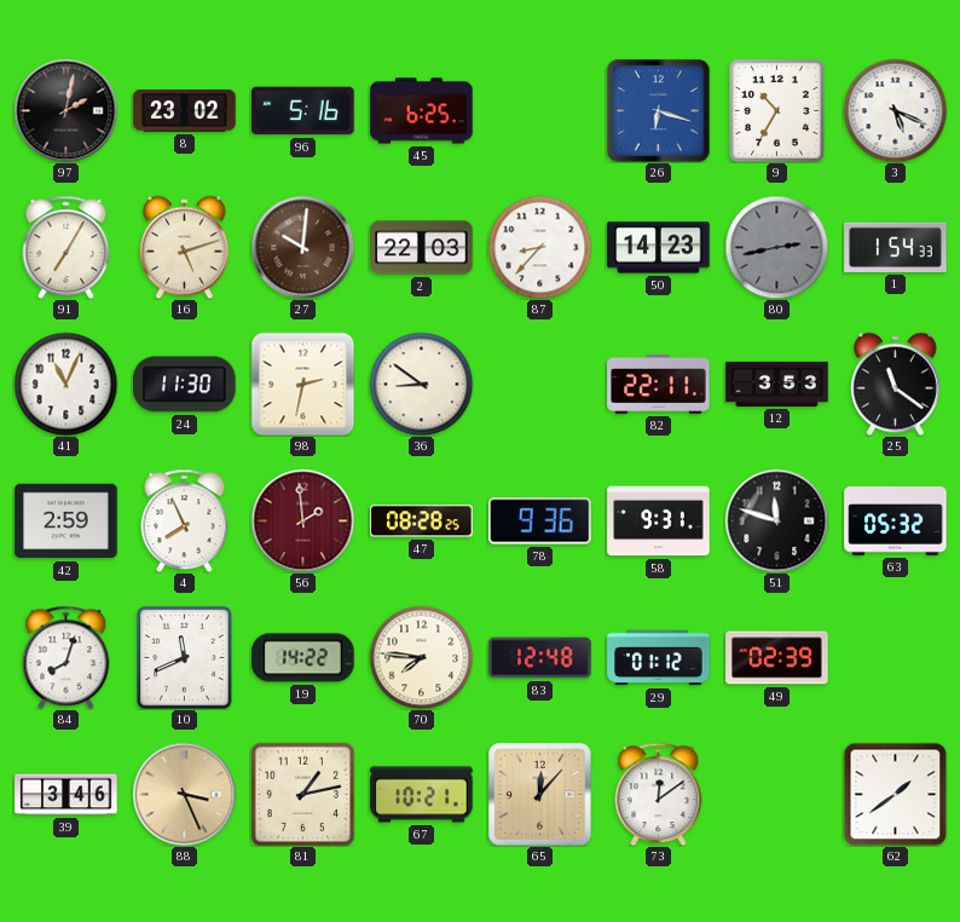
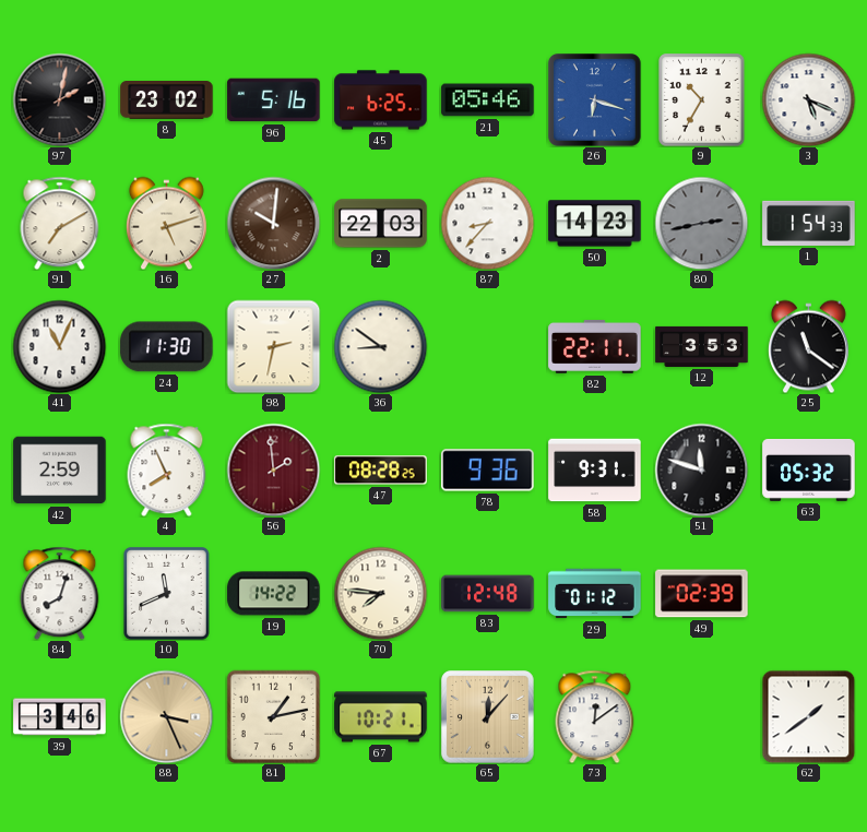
21: none -> 05:46
91: 7:05 -> 7:10
